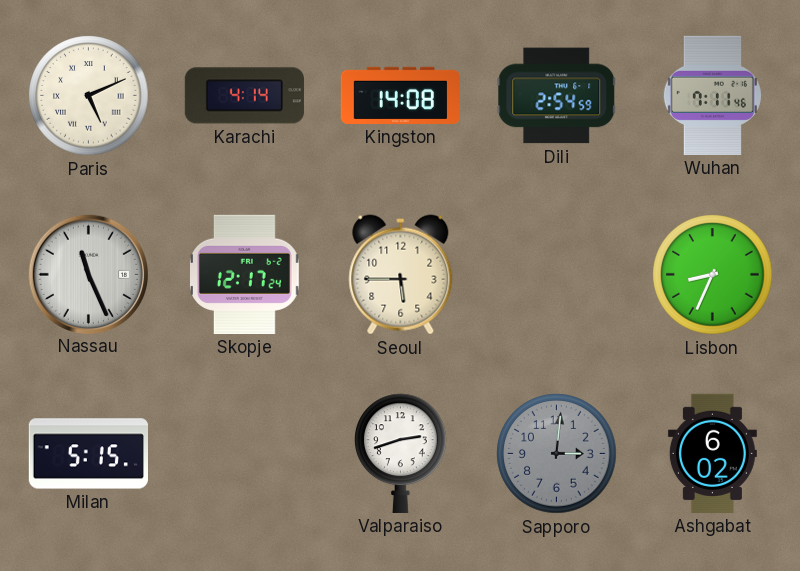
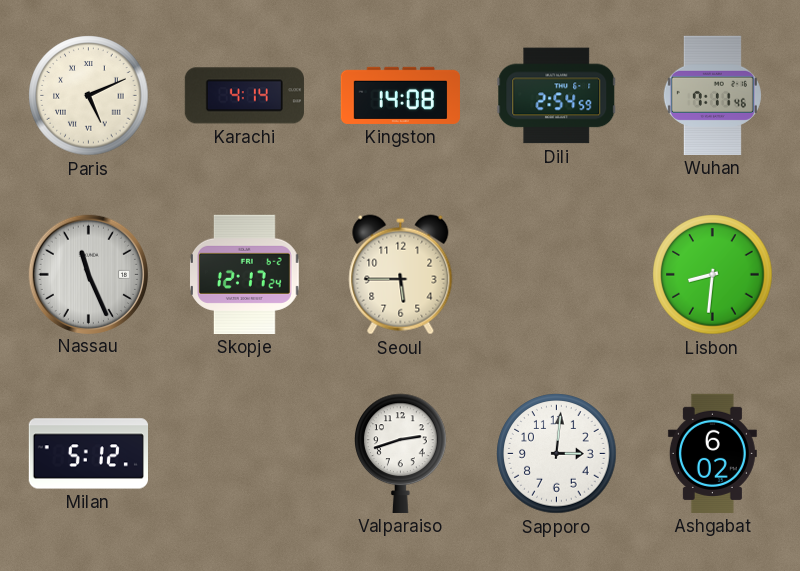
Lisbon: 8:34 -> 8:31
Milan: 5:15 -> 5:12
Sapporo dial: grey -> white
